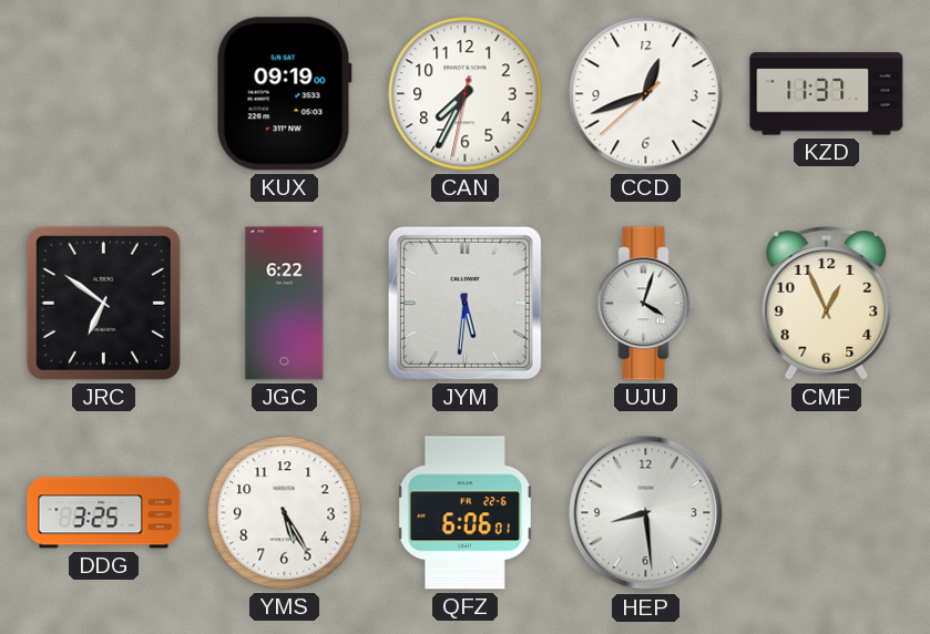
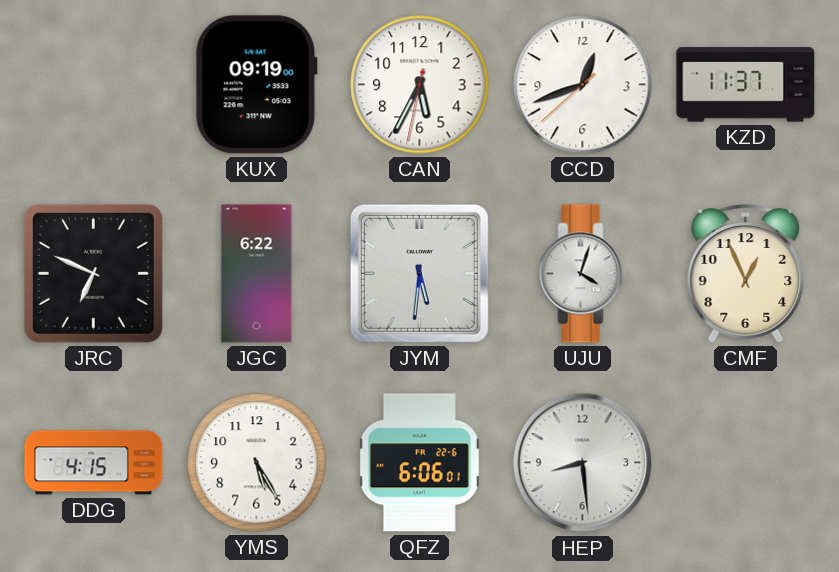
CAN: 7:34 -> 5:34
JRC: 6:51 -> 6:49
DDG: 3:25 -> 4:15
